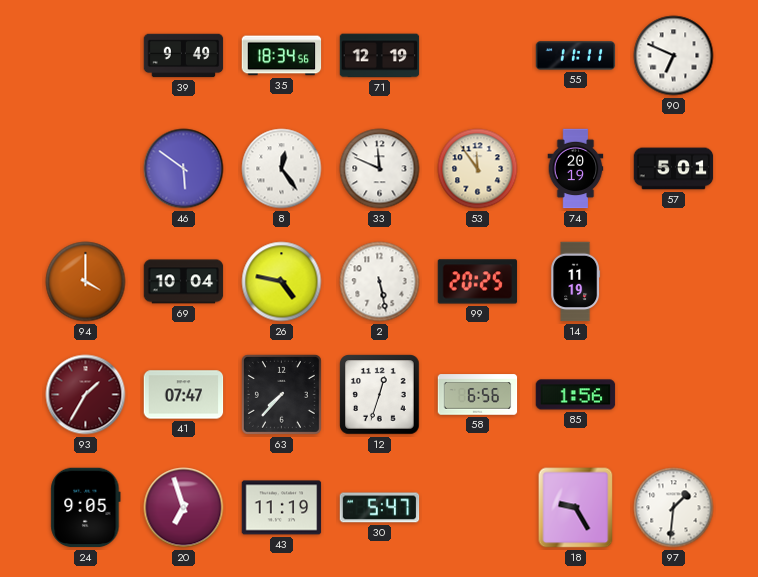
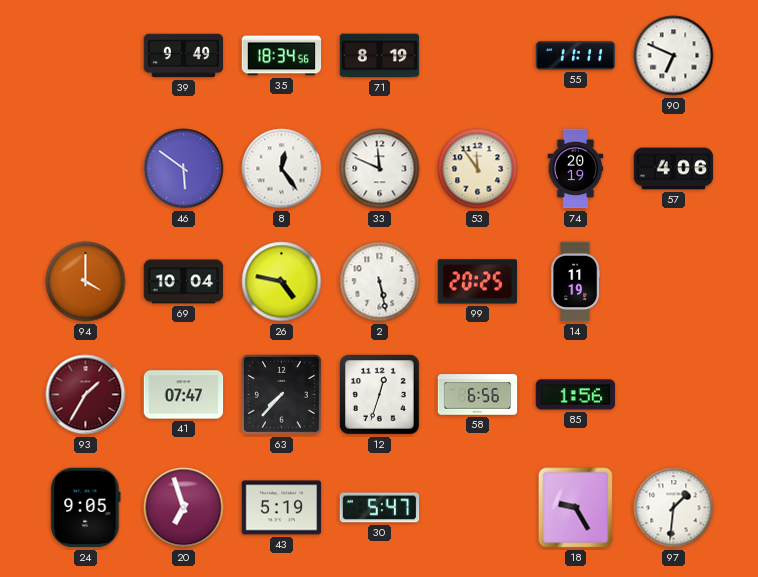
71: 12:19 -> 8:19
57: 5:01 -> 4:06
43: 11:19 -> 5:19
